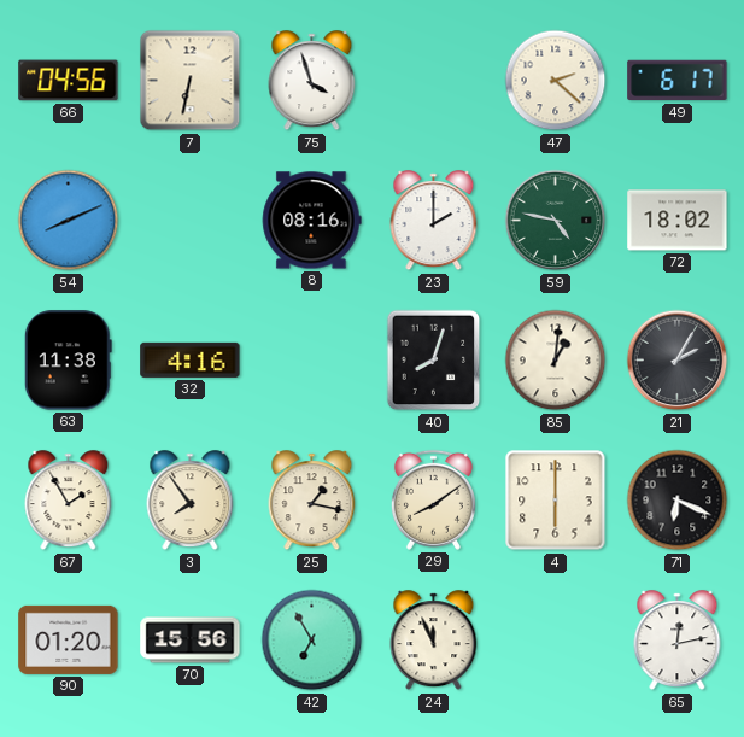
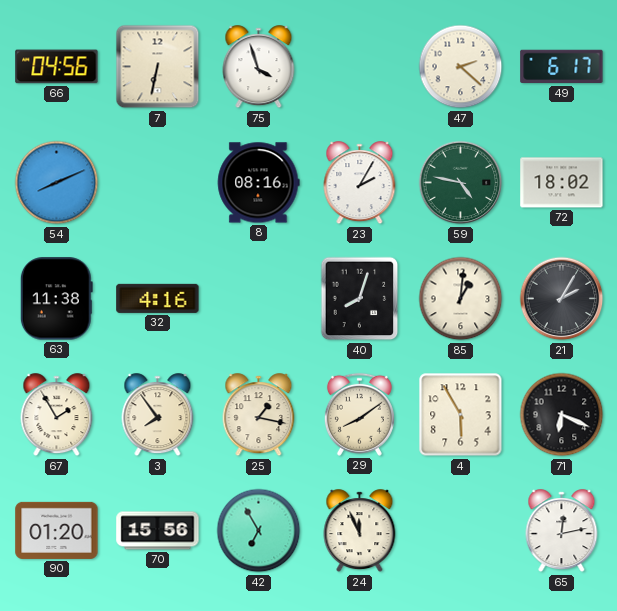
23: 2:00 -> 2:05
4: 6:00 -> 5:55
